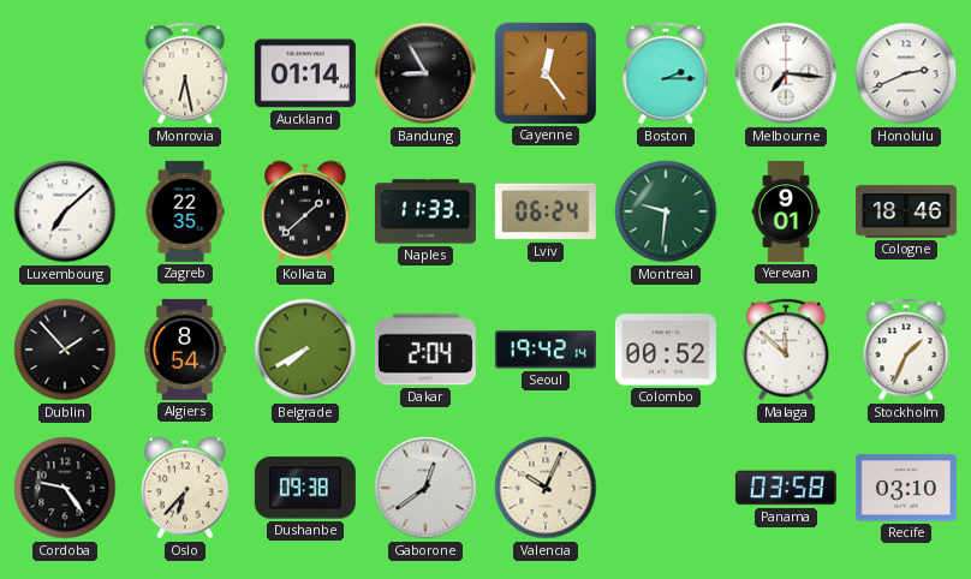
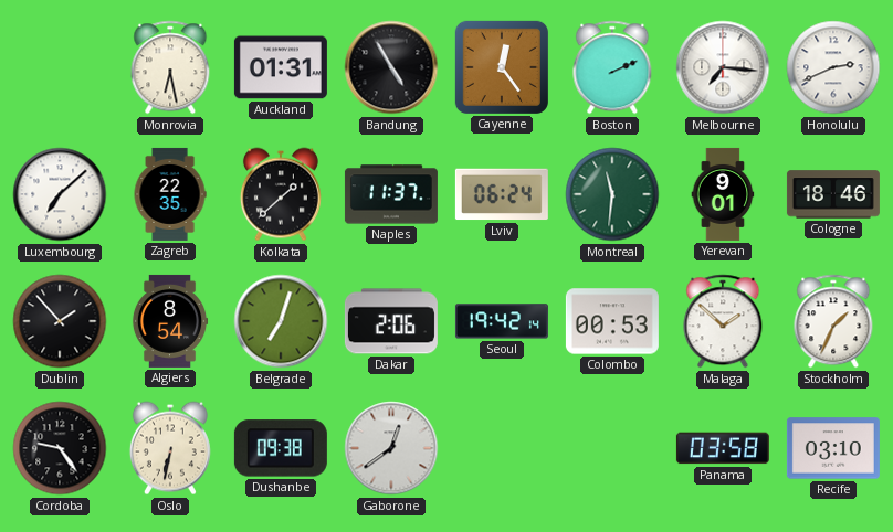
Auckland: 01:14 -> 01:31
Bandung: 8:55 -> 4:55
Boston: 2:15 -> 2:11
Naples: 11:33 -> 11:37
Montreal: 9:31 -> 11:31
Belgrade: 7:40 -> 7:03
Dakar: 2:04 -> 2:06
Colombo: 00:52 -> 00:53
Malaga: 11:52 -> 1:52
Oslo: 6:37 -> 6:32
Valencia: 10:04 -> none
